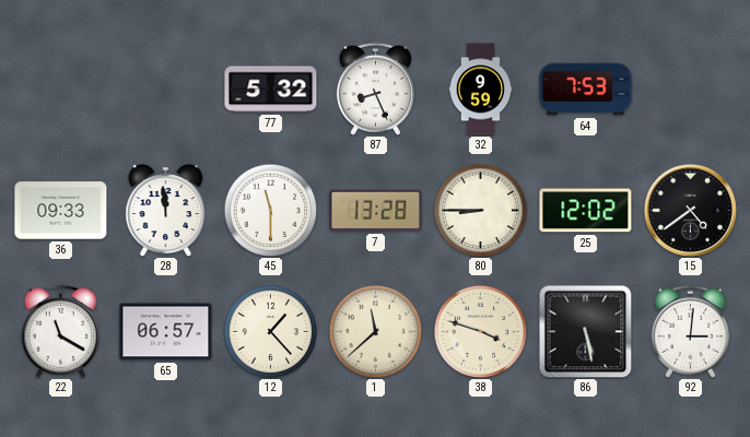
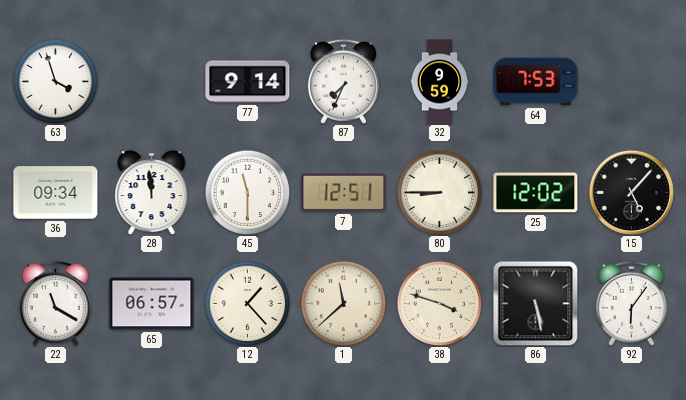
63: none -> 3:57
77: 5:32 -> 9:14
87: 8:26 -> 7:34
36: 09:33 -> 09:34
7: 13:28 -> 12:51
15: 4:39 -> 5:07
92: 3:01 -> 6:06
